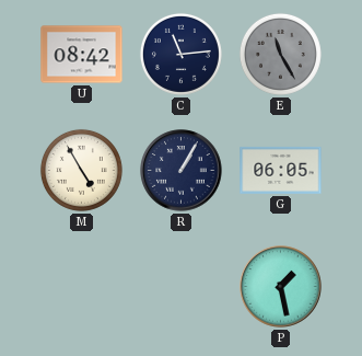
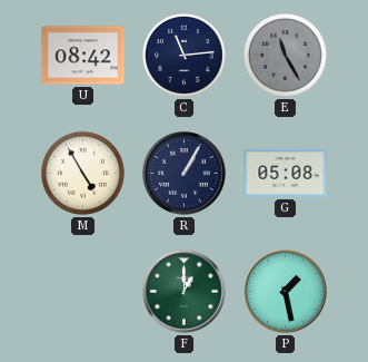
G: 06:05 -> 05:08
F: none -> 1:00
